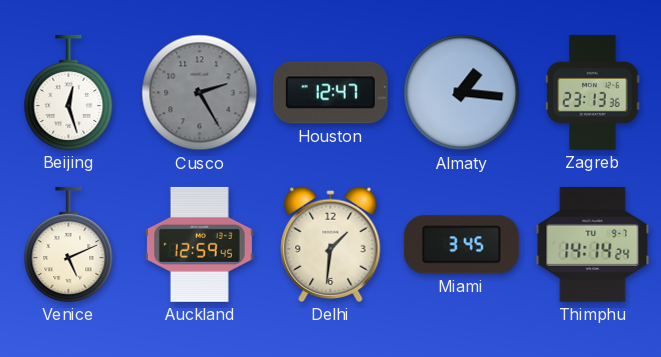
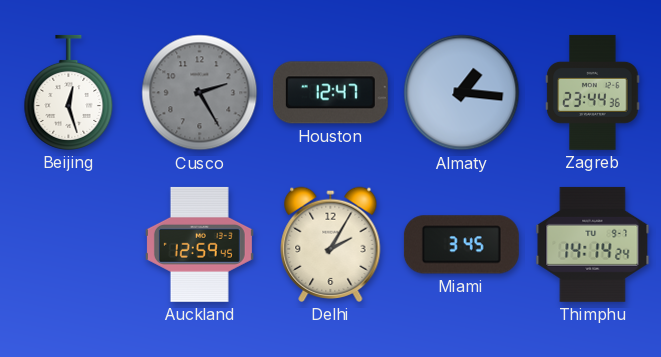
Zagreb: 23:13 -> 23:44
Venice: 5:11 -> none
Delhi: 1:31 -> 2:05
